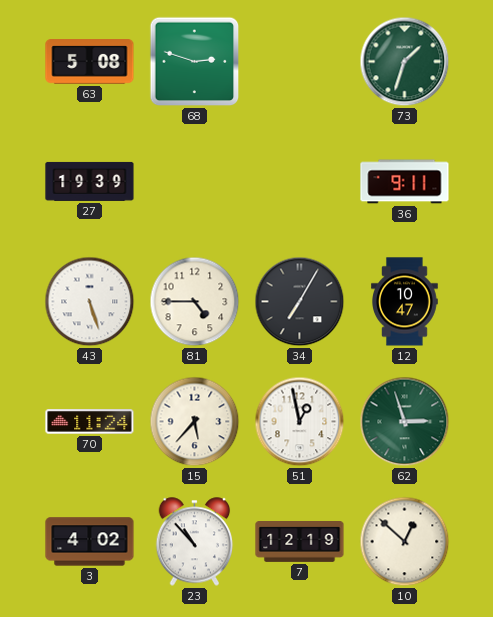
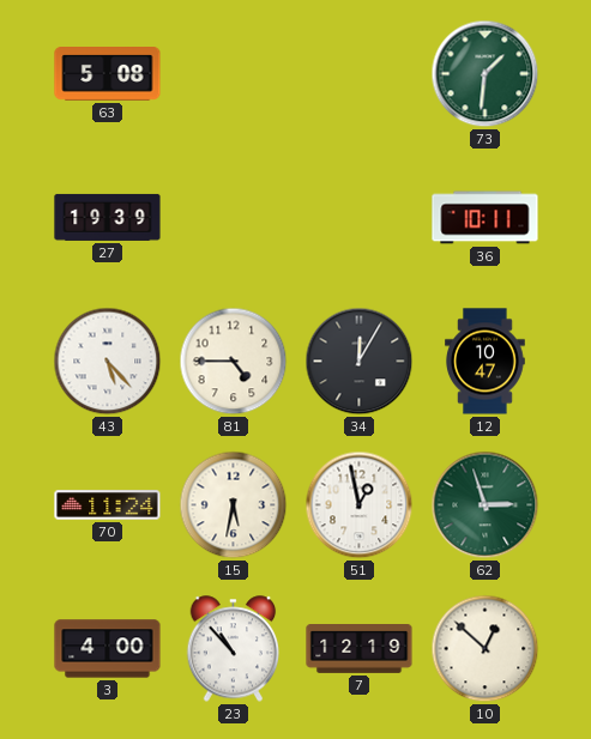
68: 2:48 -> none
73: 1:33 -> 1:31
36: 9:11 -> 10:11
43: 5:27 -> 5:23
34: 7:05 -> 12:05
15: 5:37 -> 5:32
3: 4:02 -> 4:00
